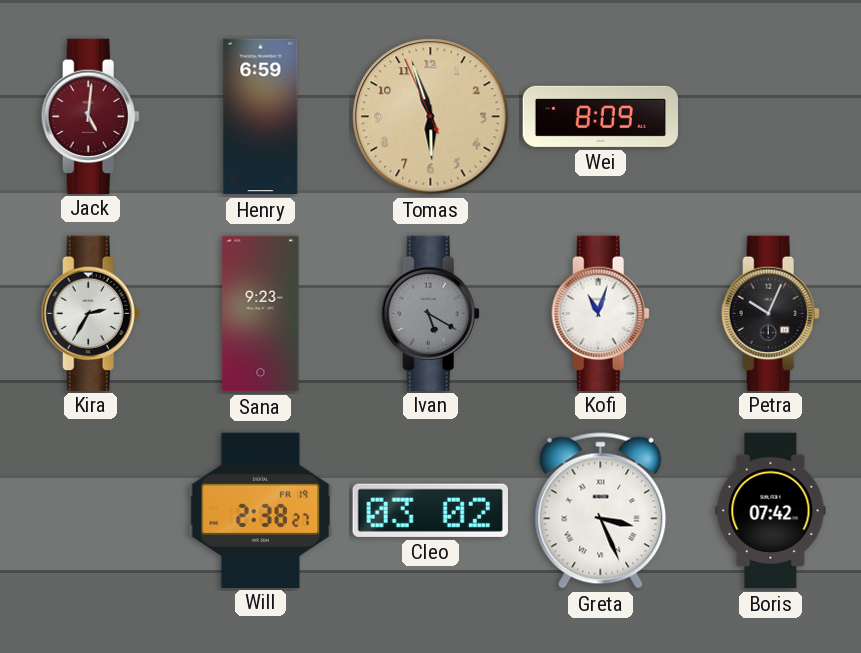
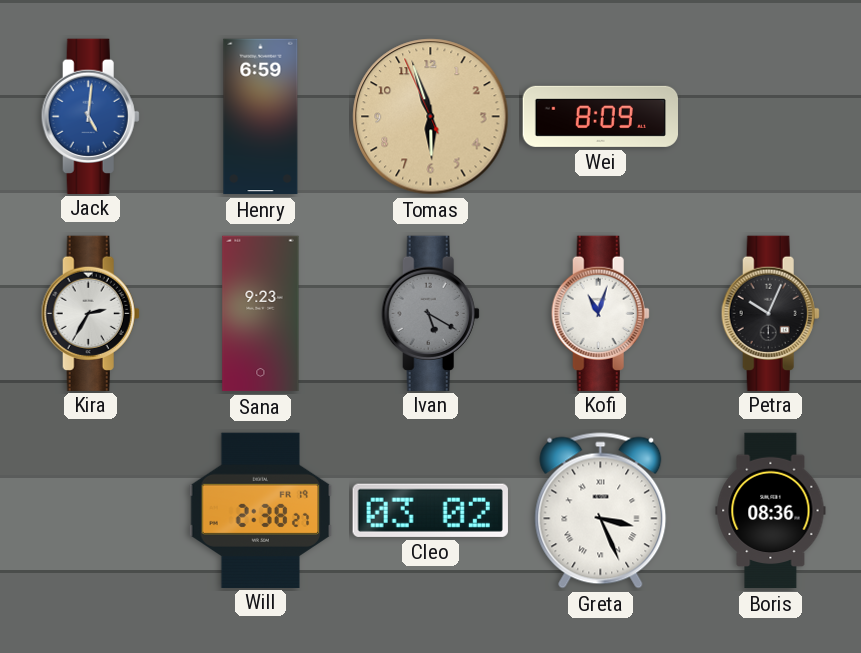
Jack dial: burgundy -> blue
Boris: 07:42 -> 08:36
